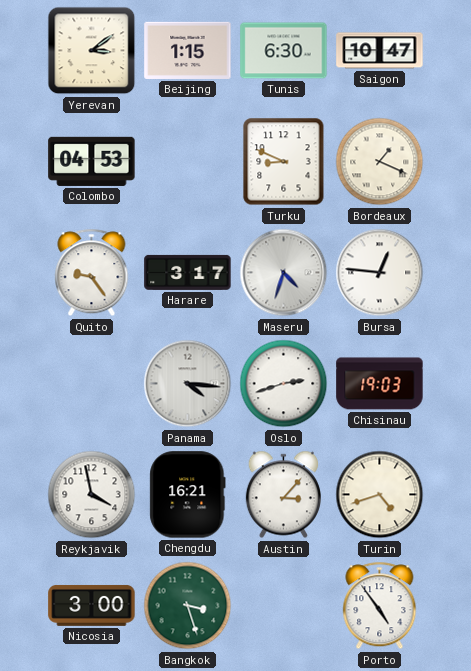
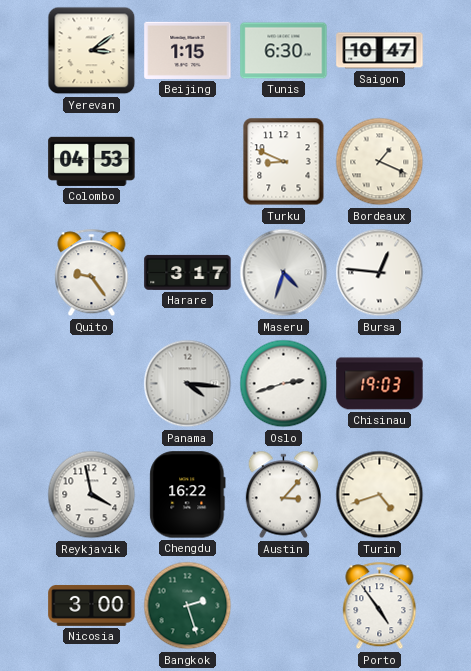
Chengdu: 16:21 -> 16:22
Bangkok: 3:27 -> 2:27
